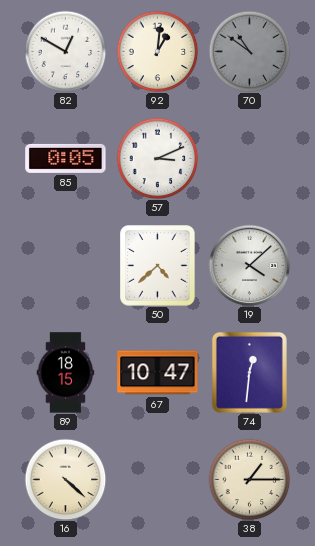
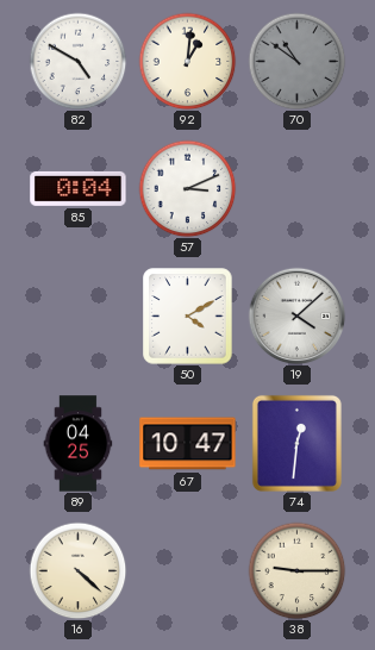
82: 12:50 -> 4:50
85: 0:05 -> 0:04
50: 4:38 -> 4:10
89: 18:15 -> 04:25
38: 1:15 -> 9:15
